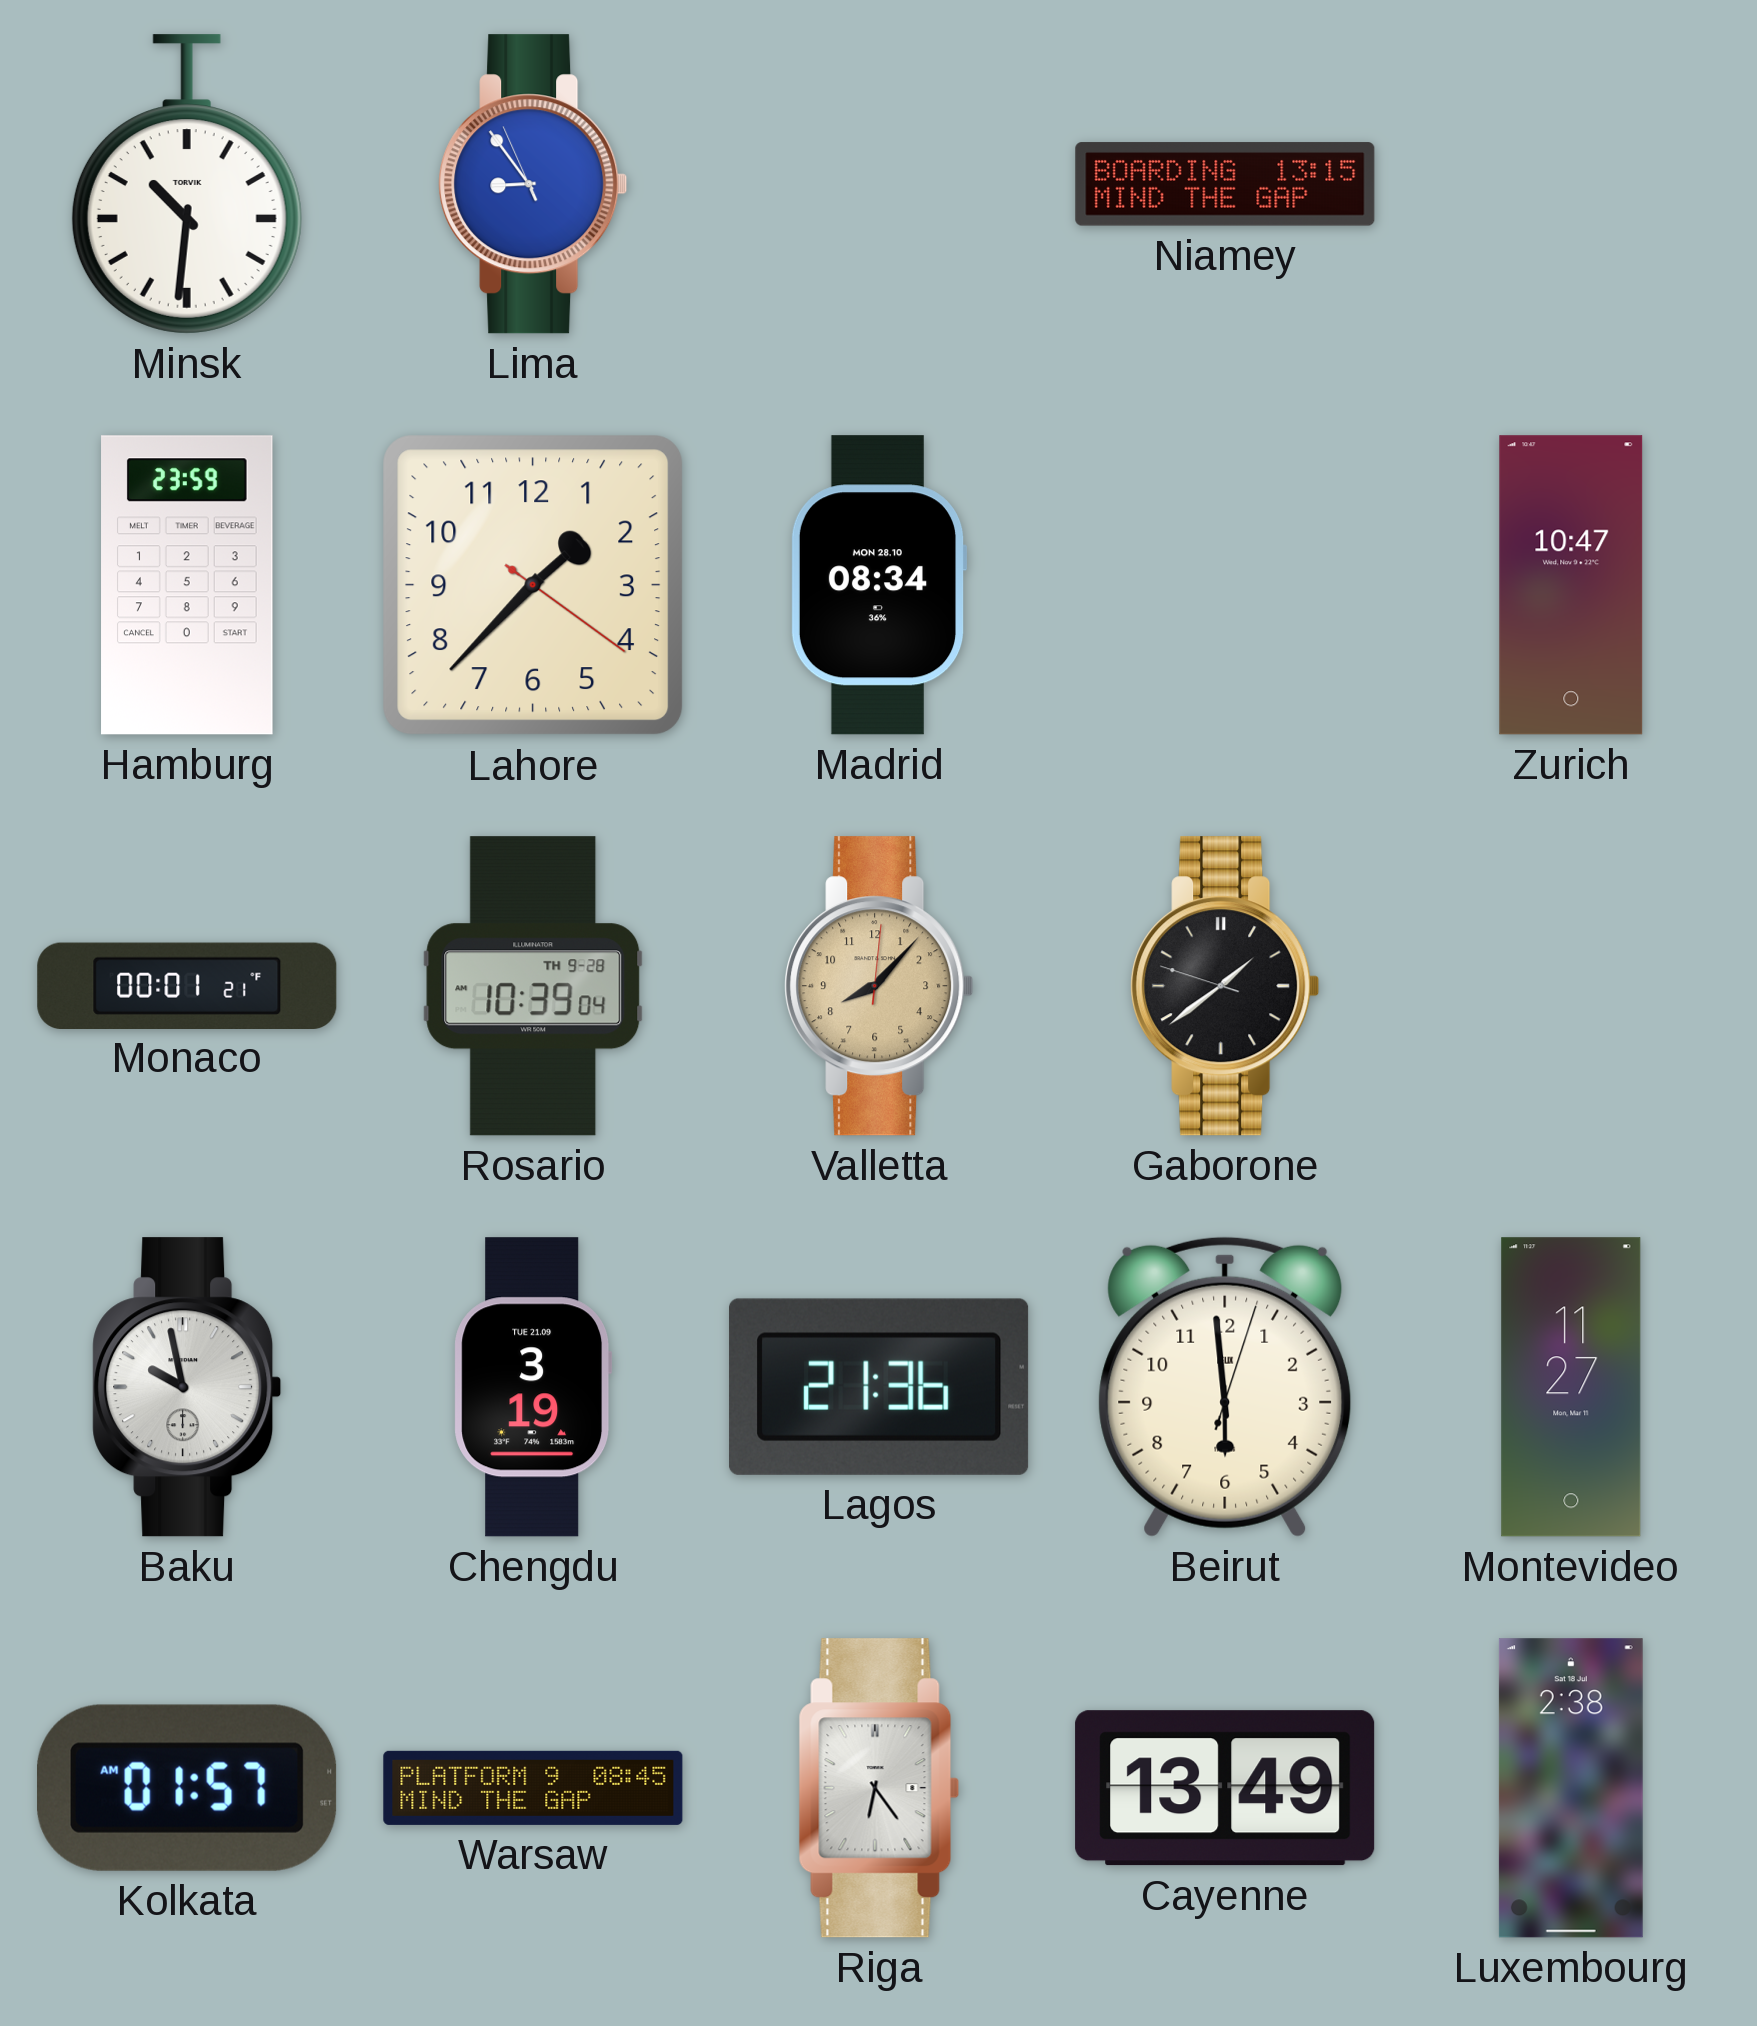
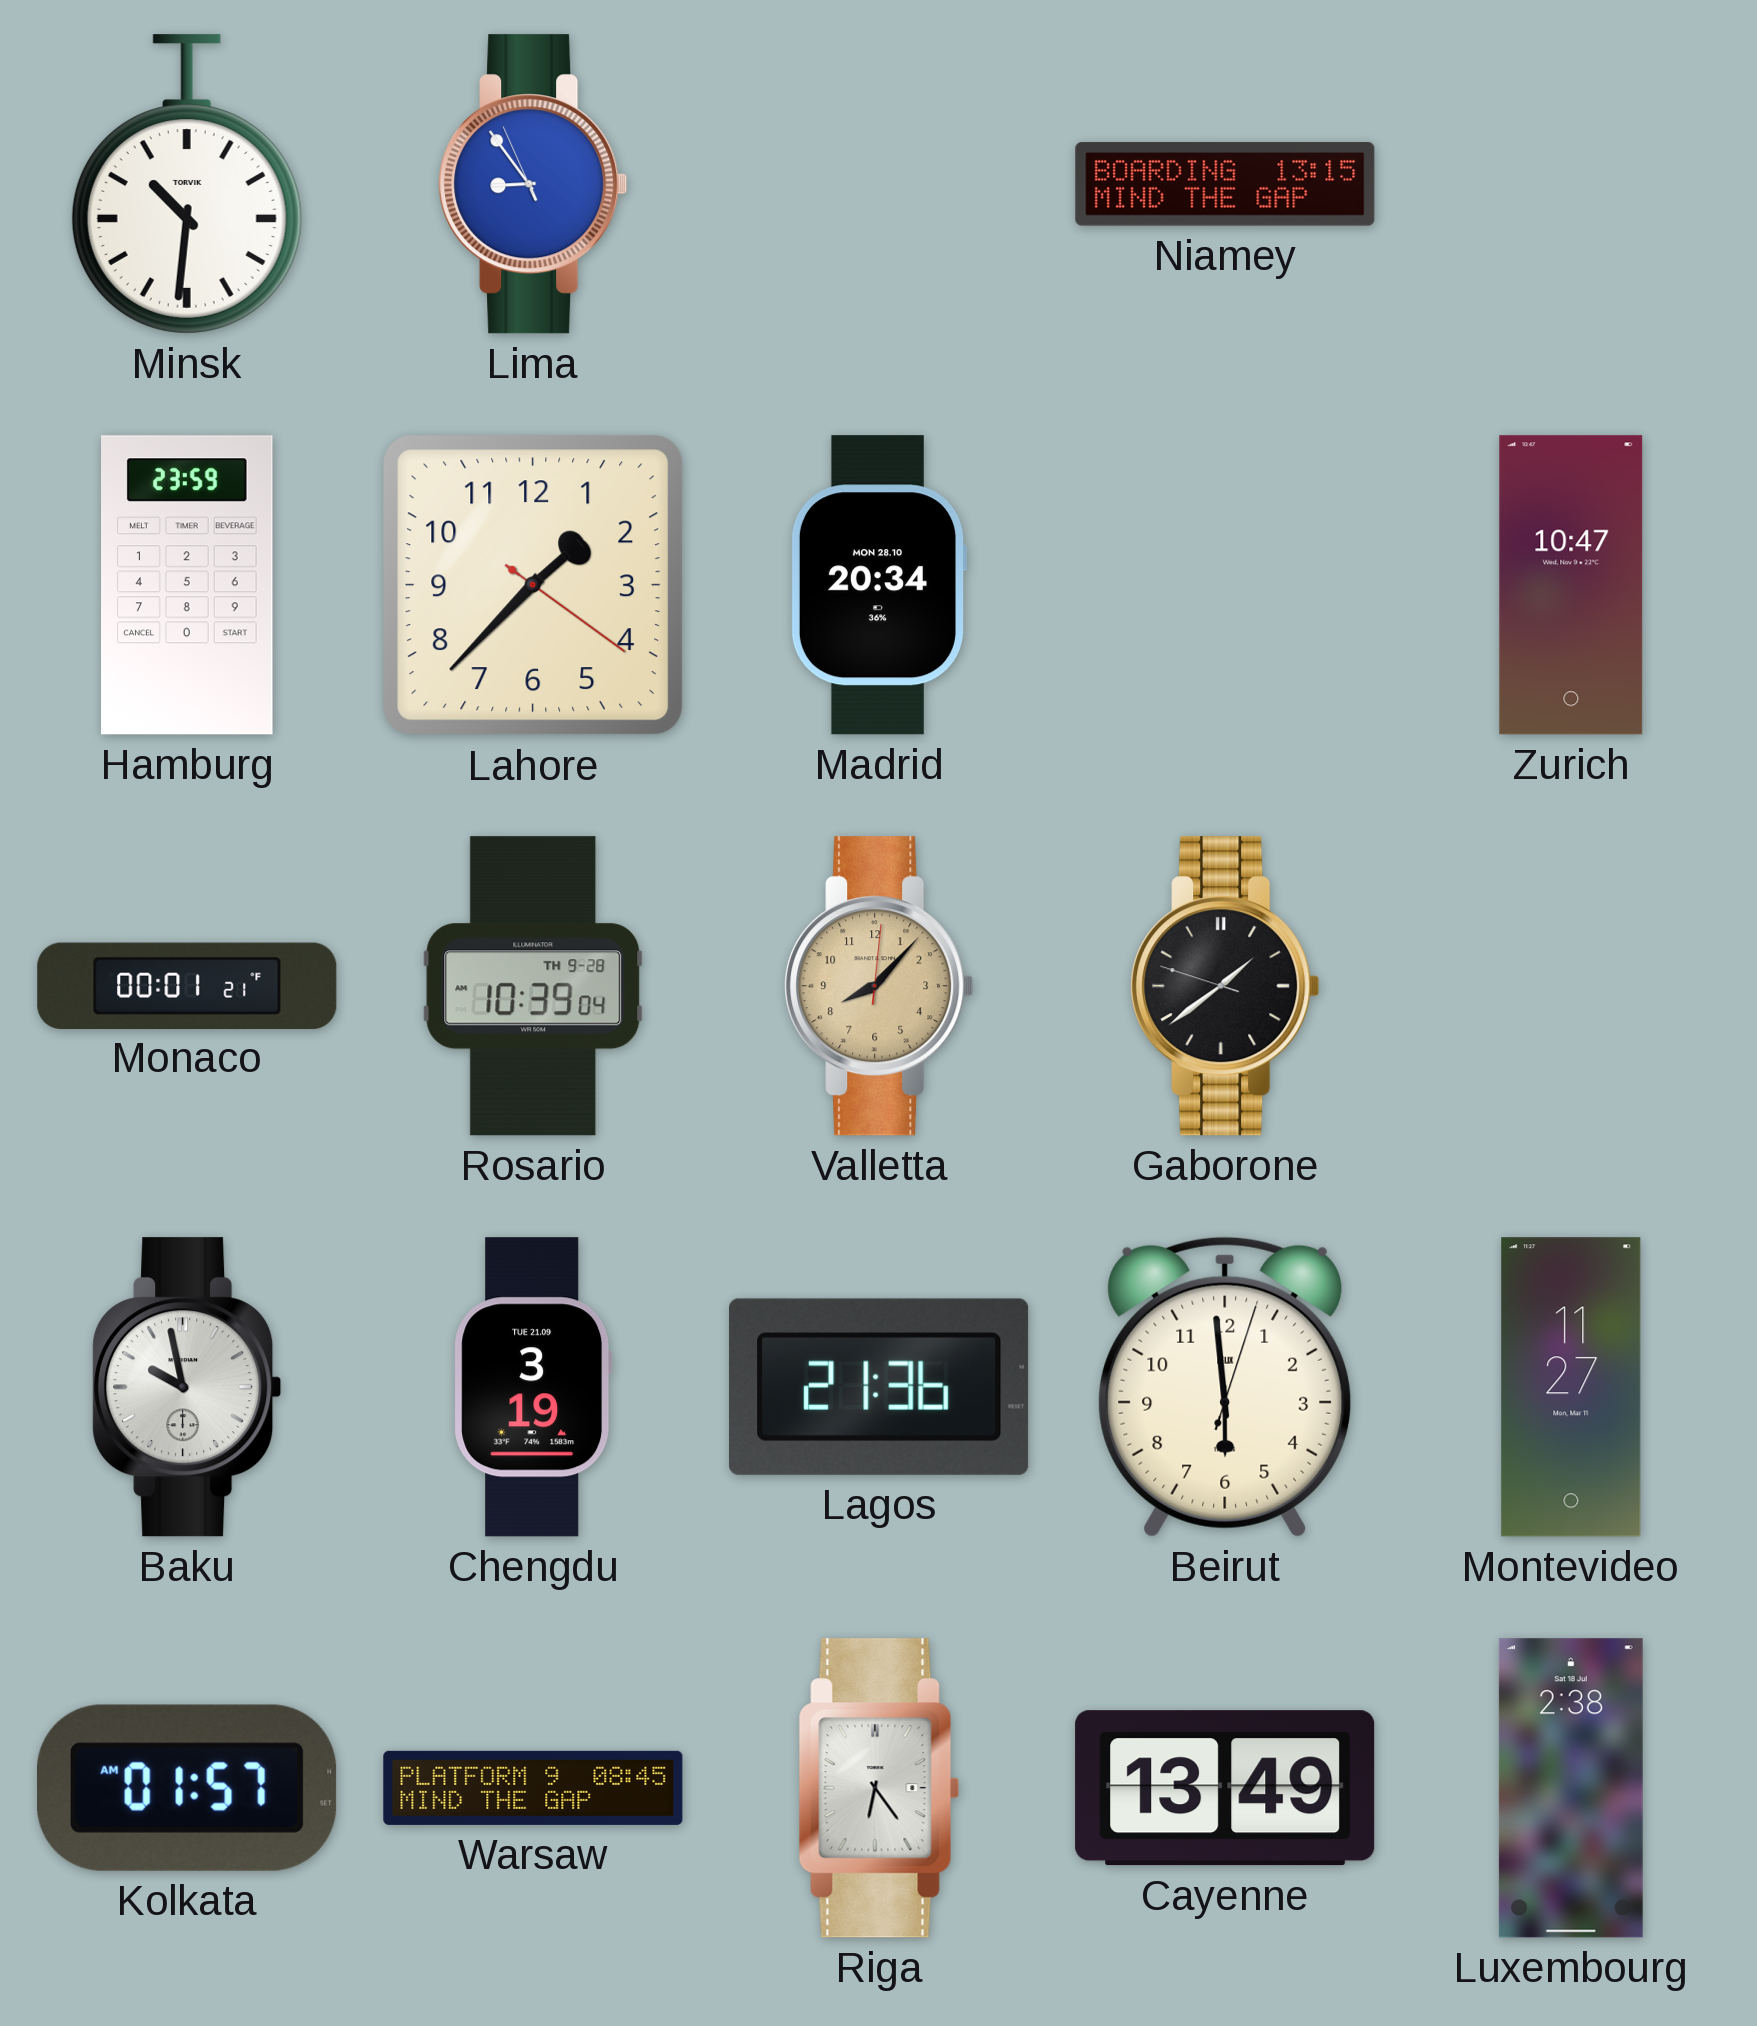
Madrid: 08:34 -> 20:34
